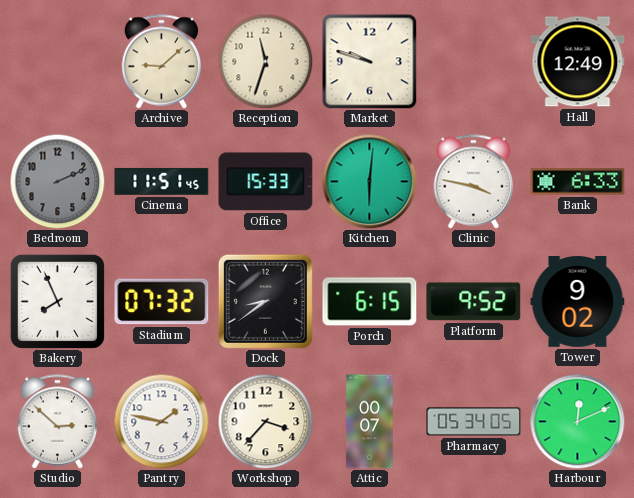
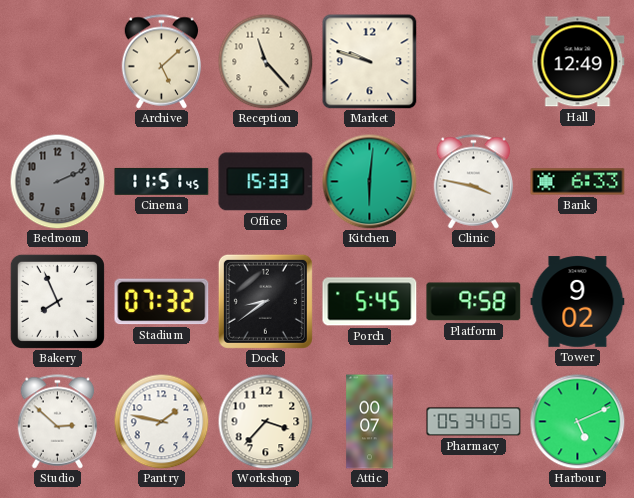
Archive: 9:08 -> 5:08
Reception: 11:33 -> 11:23
Porch: 6:15 -> 5:45
Platform: 9:52 -> 9:58
Harbour: 12:11 -> 5:11
